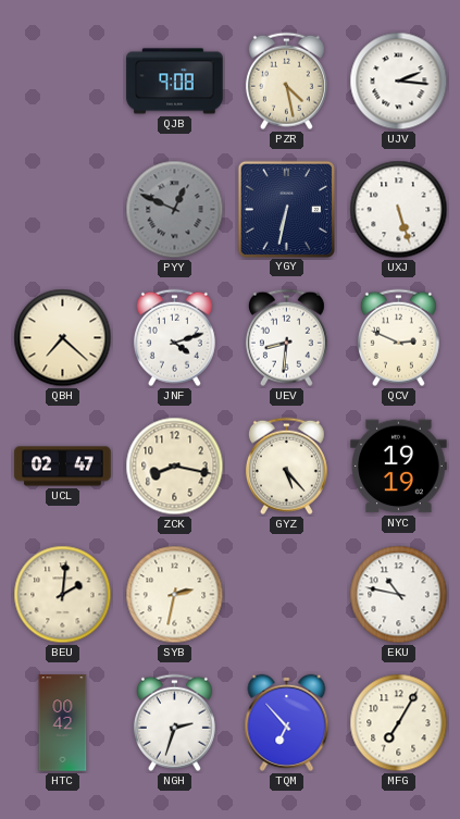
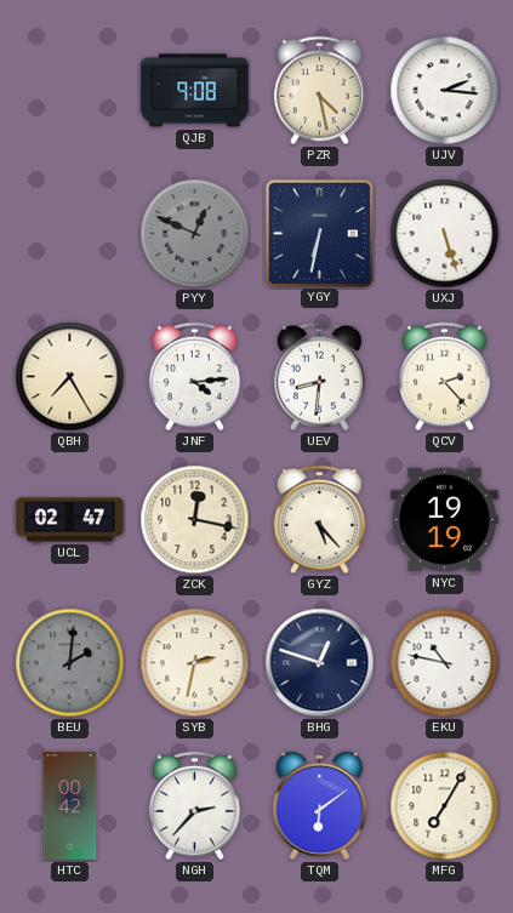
QBH: 7:22 -> 7:25
JNF: 4:12 -> 4:14
QCV: 2:49 -> 2:23
ZCK: 8:17 -> 12:17
BEU dial: cream -> grey
BHG: none -> 12:48
NGH: 2:33 -> 2:37
TQM: 6:53 -> 6:09
